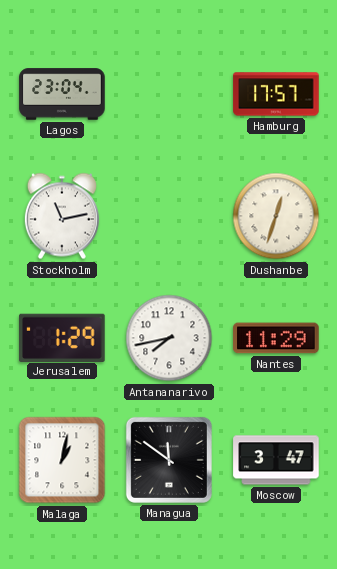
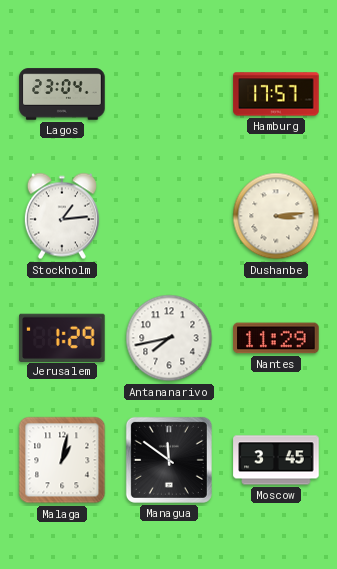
Stockholm: 11:13 -> 1:14
Dushanbe: 12:33 -> 3:14
Moscow: 3:47 -> 3:45
